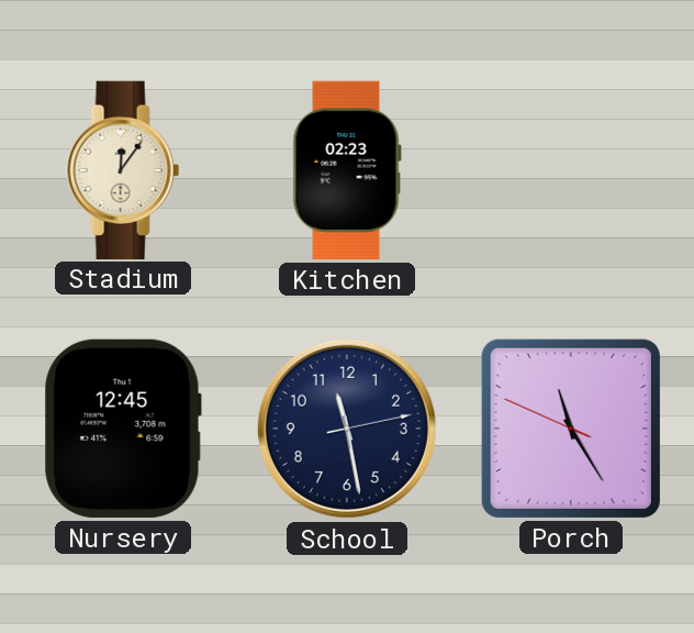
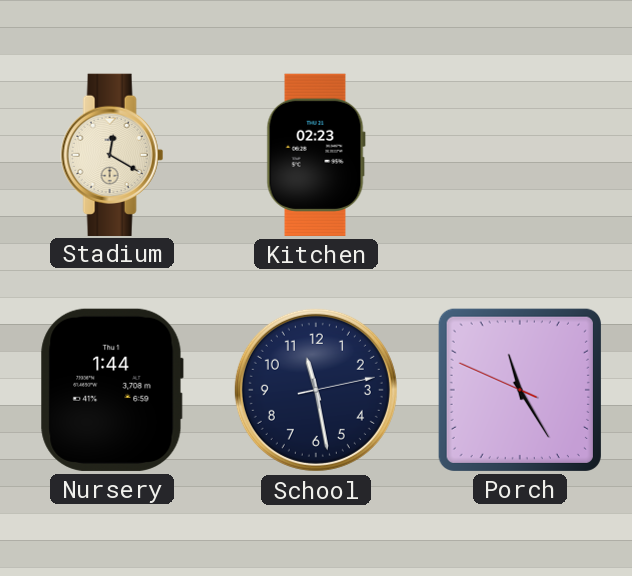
Stadium: 12:06 -> 12:20
Nursery: 12:45 -> 1:44
